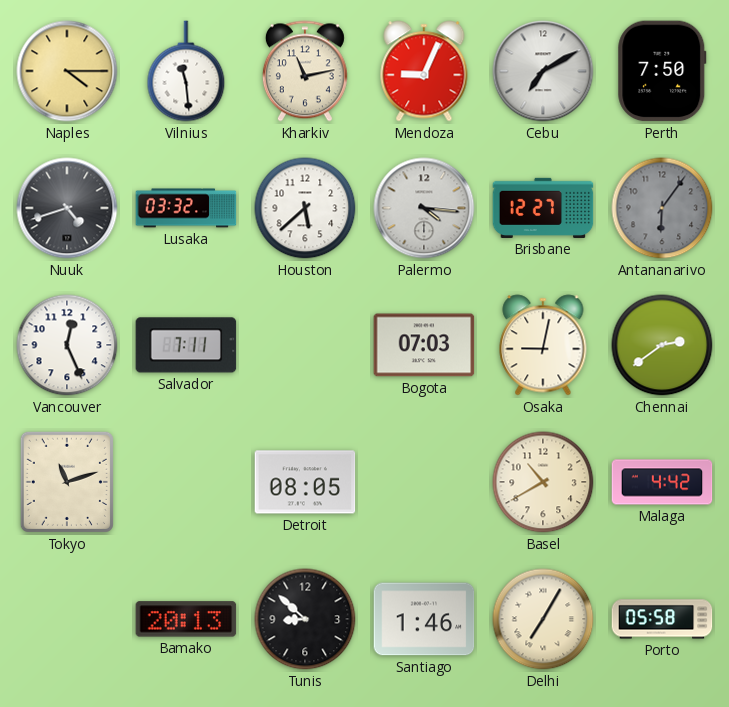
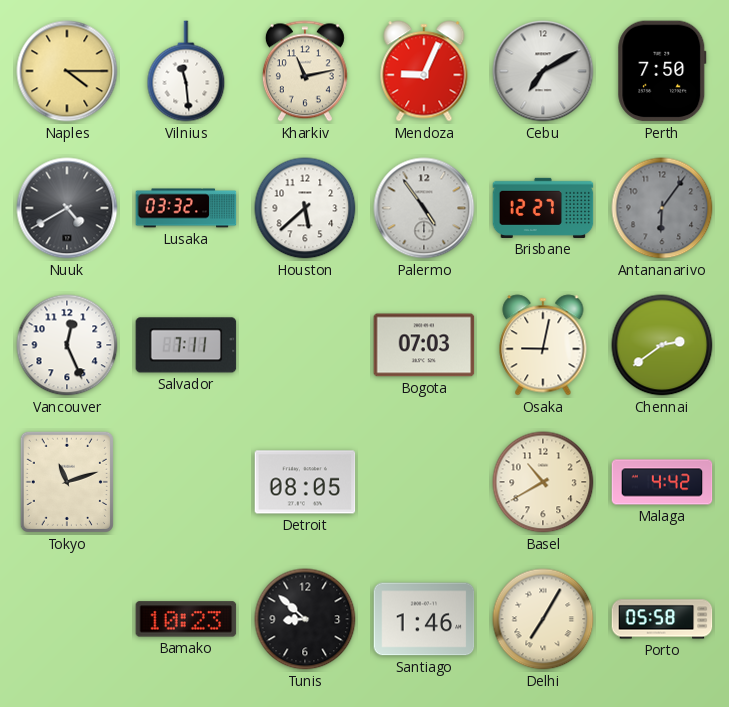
Nuuk: 4:42 -> 4:40
Palermo: 4:16 -> 4:54
Bamako: 20:13 -> 10:23
